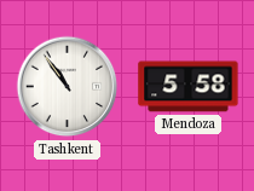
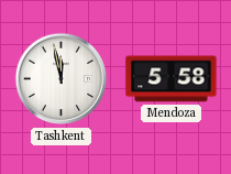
Tashkent: 10:54 -> 11:58
